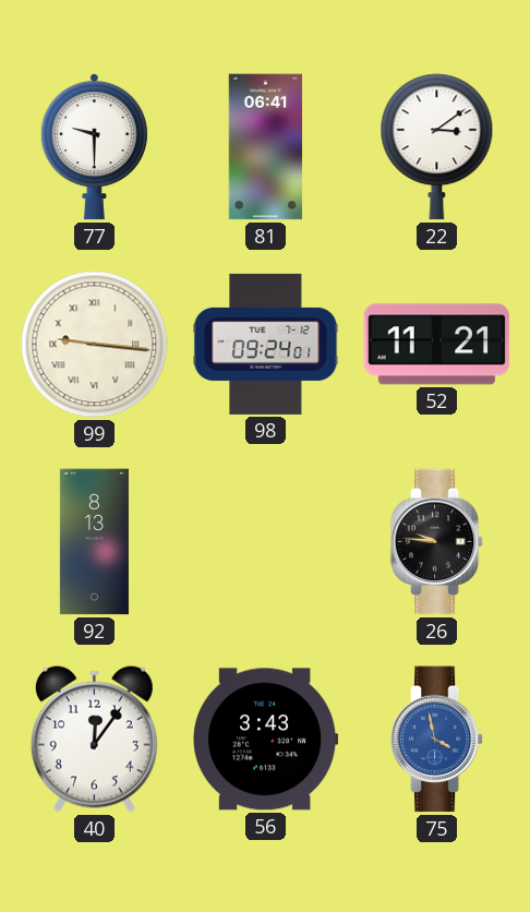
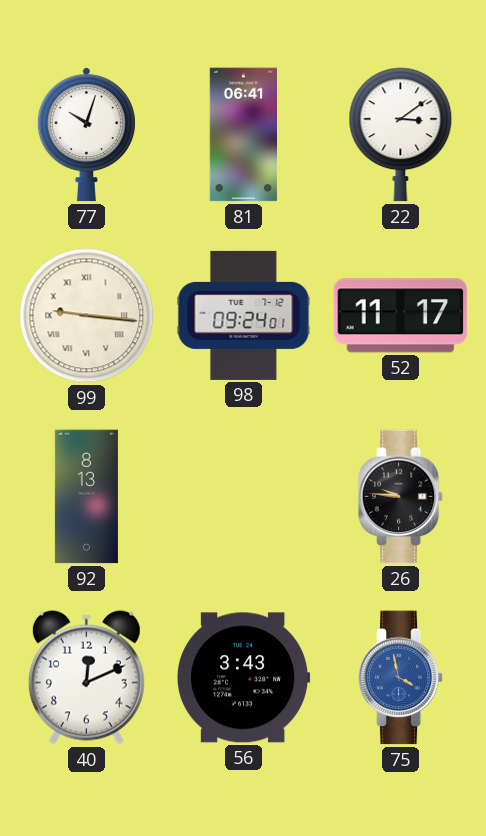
77: 9:30 -> 10:03
52: 11:21 -> 11:17
40: 12:06 -> 12:11
